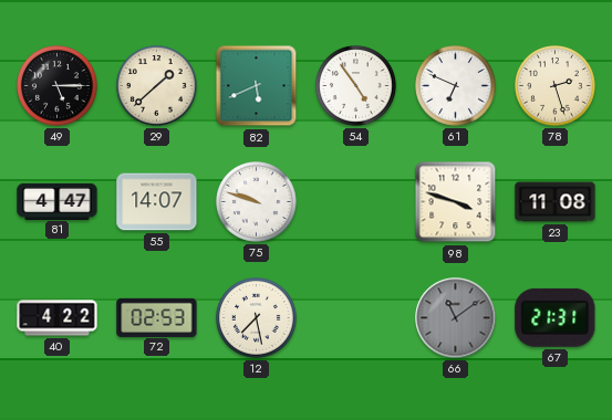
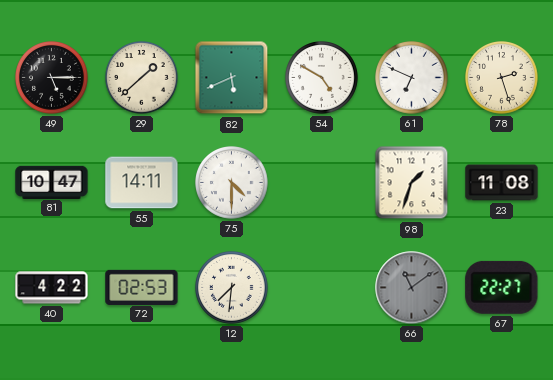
54: 4:54 -> 4:50
81: 4:47 -> 10:47
55: 14:07 -> 14:11
75: 9:48 -> 4:30
98: 3:48 -> 1:33
12: 7:28 -> 7:31
67: 21:31 -> 22:27
